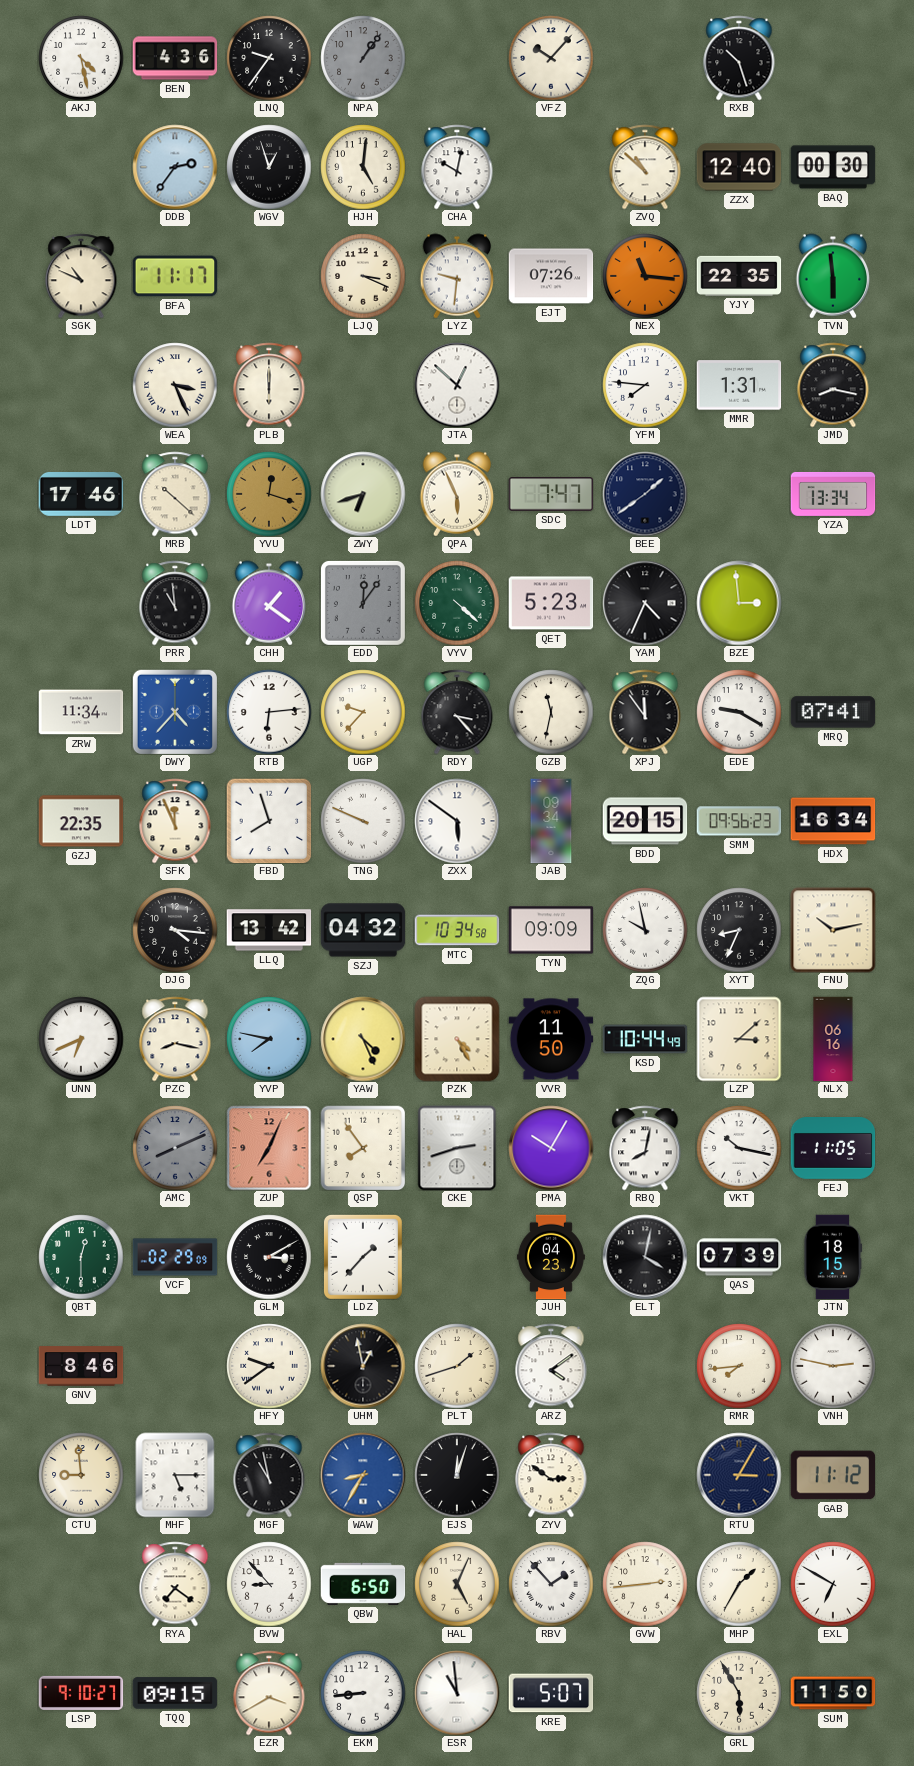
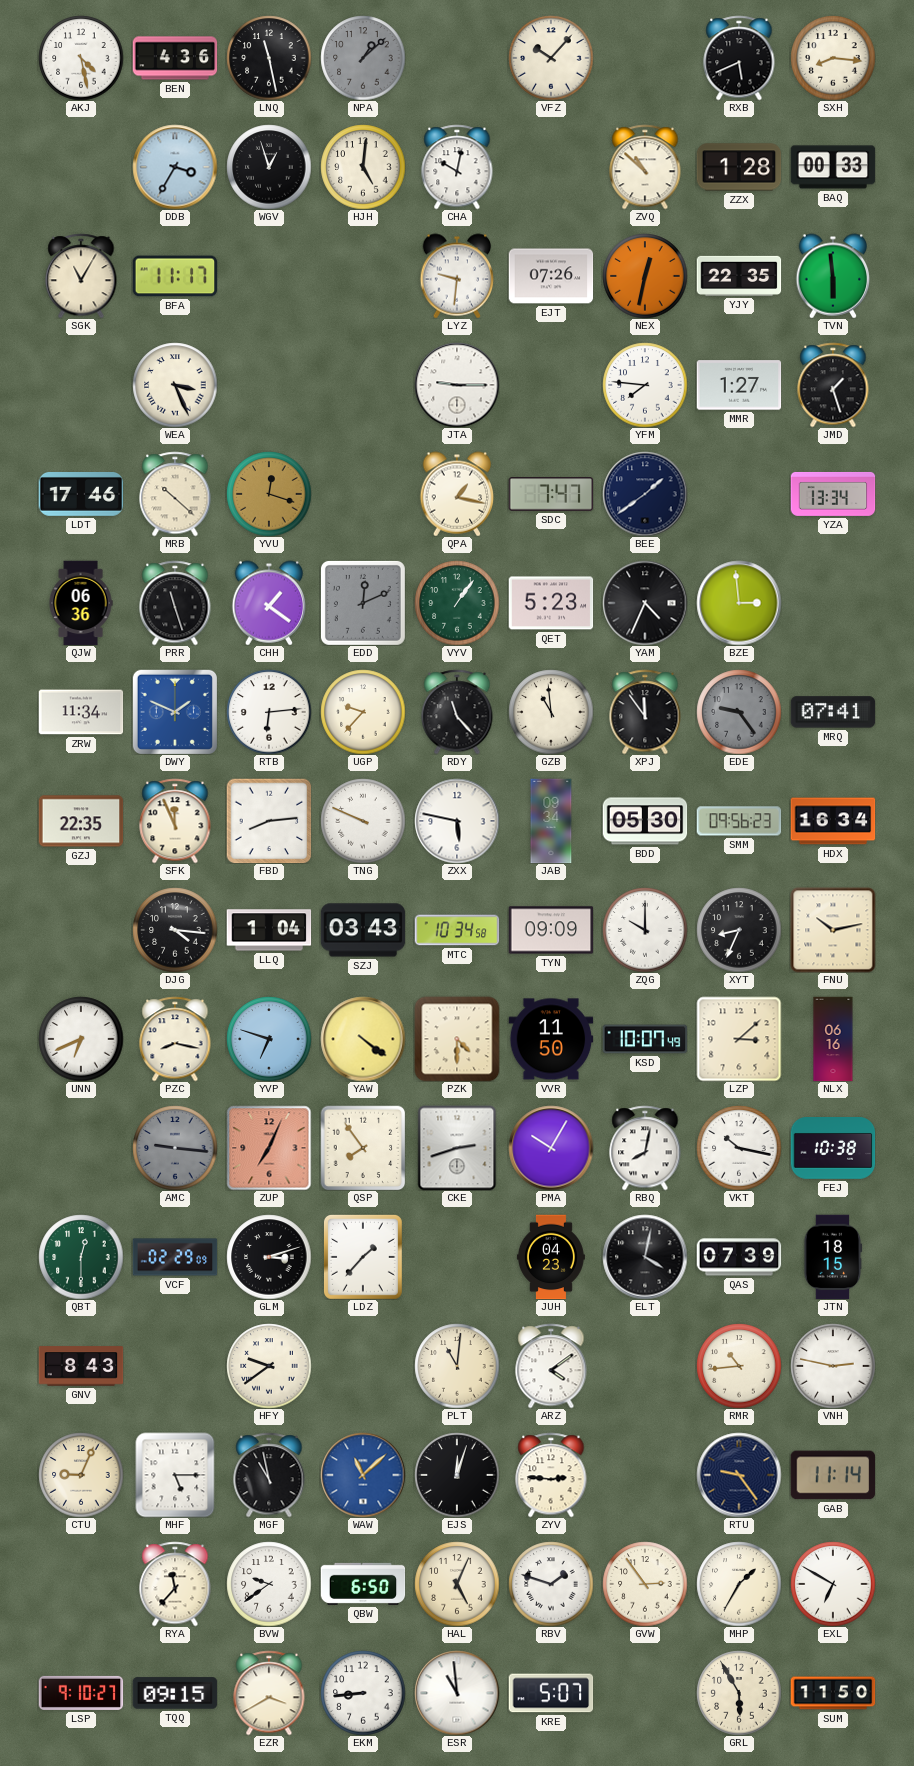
LNQ: 9:36 -> 11:28
NPA: 1:06 -> 1:08
RXB: 10:27 -> 5:41
SXH: none -> 8:16
DDB: 2:36 -> 3:35
ZZX: 12:40 -> 1:28
BAQ: 00:30 -> 00:33
SGK: 10:49 -> 11:05
LJQ: 3:19 -> none
NEX: 11:16 -> 12:32
PLB: 6:00 -> none
JTA: 12:52 -> 9:15
MMR: 1:31 -> 1:27
JMD: 8:17 -> 1:27
ZWY: 6:42 -> none
QPA: 5:56 -> 1:17
QJW: none -> 06:36
PRR: 10:59 -> 11:27
EDD: 12:06 -> 12:11
VYV: 4:22 -> 1:06
DWY: 4:37 -> 1:49
RDY: 3:23 -> 11:23
GZB: 11:32 -> 10:59
EDE: 9:20 -> 9:24
EDE dial: white -> grey
FBD: 7:57 -> 8:14
ZXX: 5:51 -> 5:47
BDD: 20:15 -> 05:30
LLQ: 13:42 -> 1:04
SZJ: 04:32 -> 03:43
ZQG: 9:58 -> 10:00
YVP: 7:47 -> 6:48
YAW: 4:26 -> 4:21
PZK: 4:25 -> 4:30
KSD: 10:44 -> 10:07
AMC: 8:11 -> 9:16
FEJ: 11:05 -> 10:38
GLM: 3:10 -> 3:12
GNV: 8:46 -> 8:43
UHM: 12:58 -> none
PLT: 1:42 -> 11:01
RMR: 7:44 -> 10:44
CTU: 8:59 -> 9:04
WAW: 8:35 -> 11:08
ZYV: 2:51 -> 2:46
RTU: 3:05 -> 9:24
GAB: 11:12 -> 11:14
RYA: 7:21 -> 11:37
BVW: 8:53 -> 9:39
RBV: 1:53 -> 1:48
GVW: 2:44 -> 2:54
